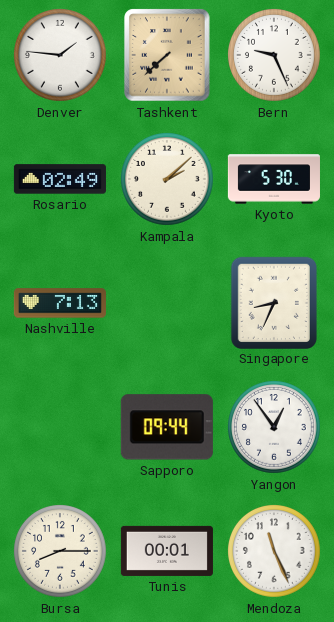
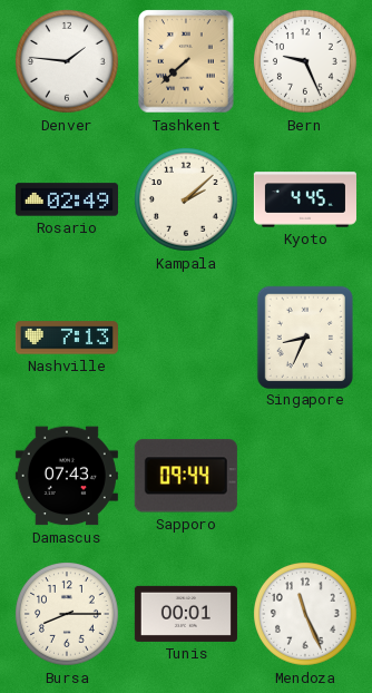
Kyoto: 5:30 -> 4:45
Damascus: none -> 07:43
Yangon: 12:54 -> none
